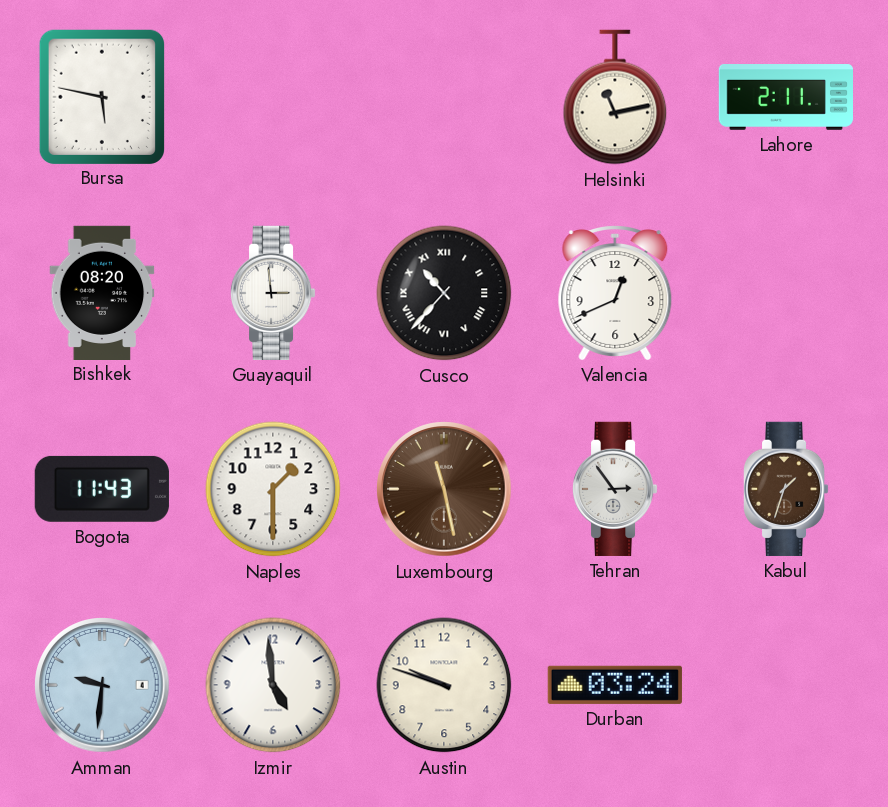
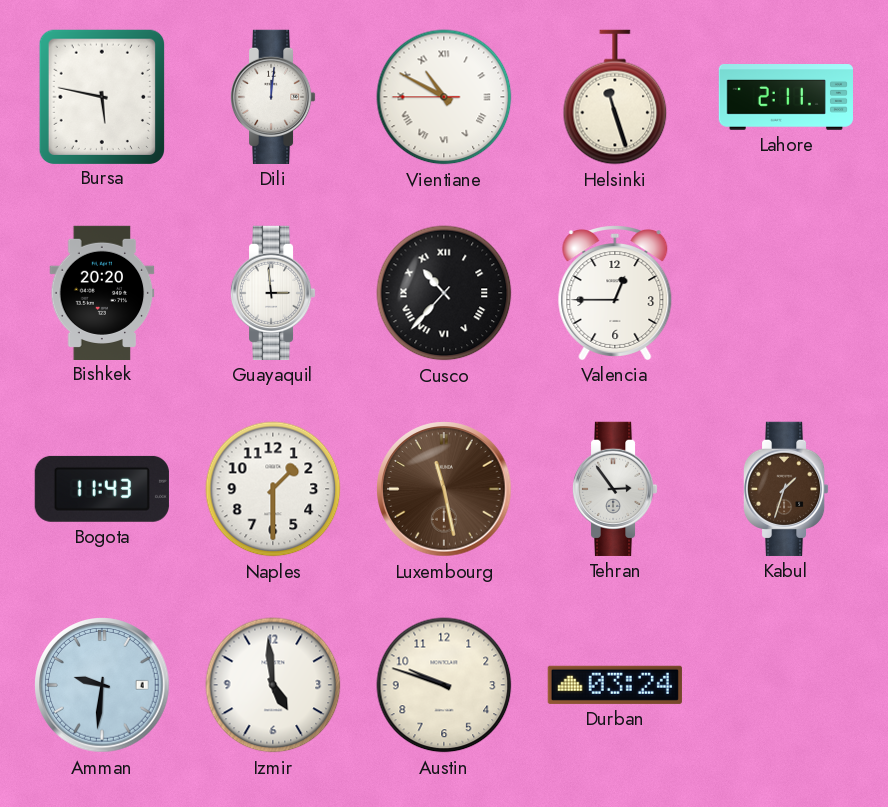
Dili: none -> 12:01
Vientiane: none -> 10:49
Helsinki: 11:13 -> 11:27
Bishkek: 08:20 -> 20:20
Valencia: 12:41 -> 12:45
